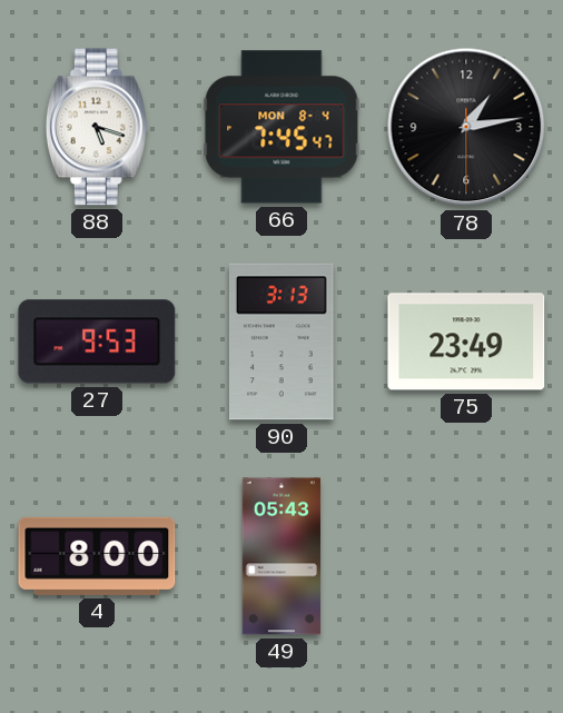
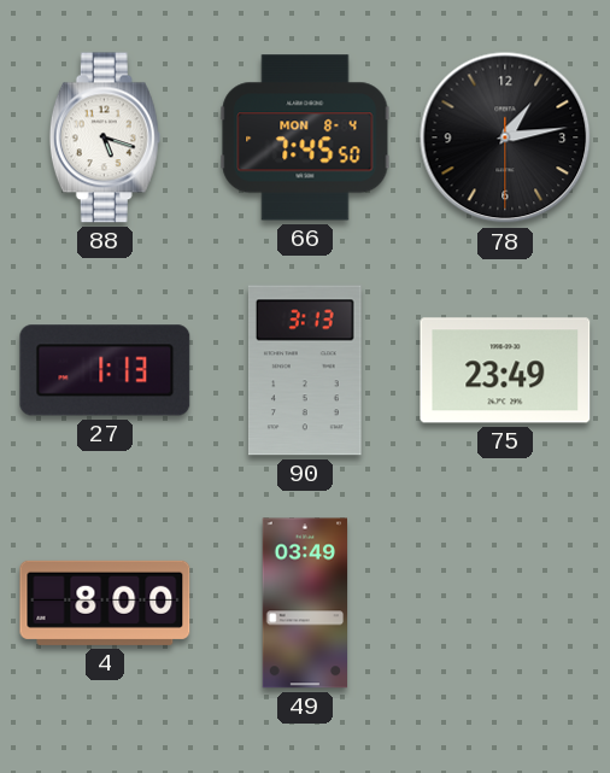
66: 7:45:47 -> 7:45:50
27: 9:53 -> 1:13
49: 05:43 -> 03:49
